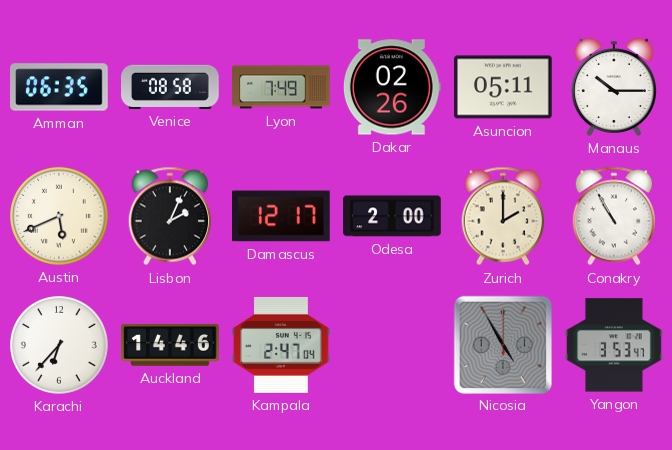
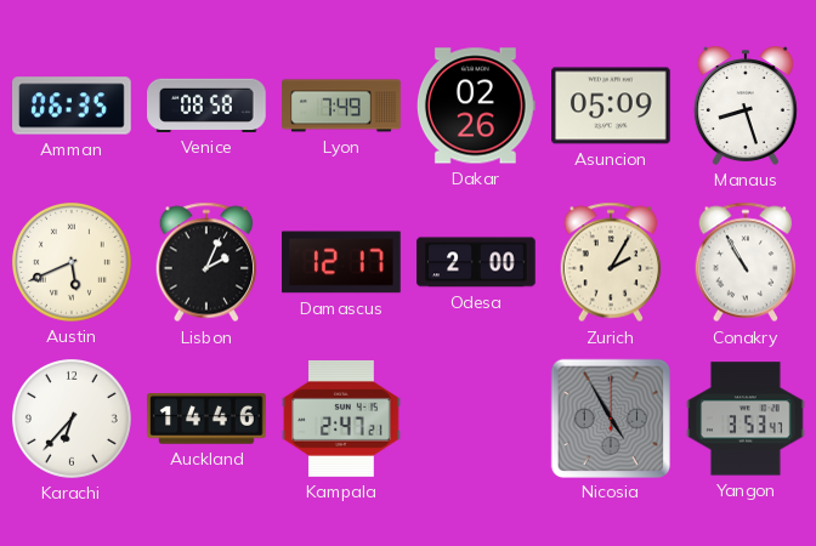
Asuncion: 05:11 -> 05:09
Manaus: 10:15 -> 8:27
Zurich: 2:00 -> 2:05
Kampala: 2:47:04 -> 2:47:21
